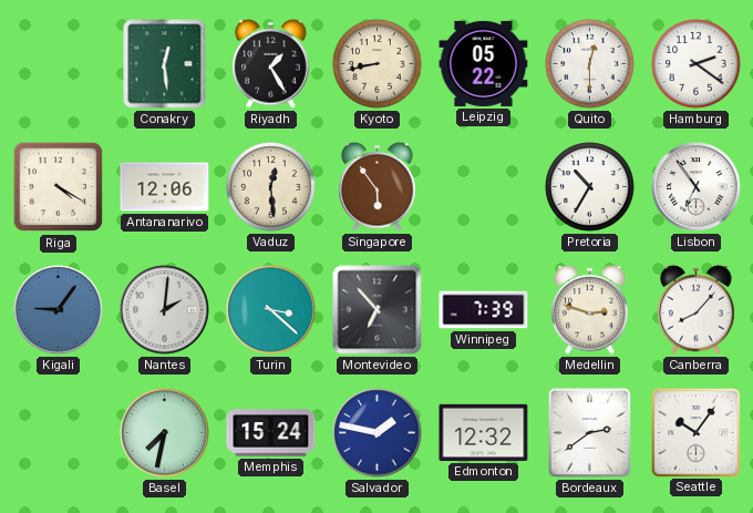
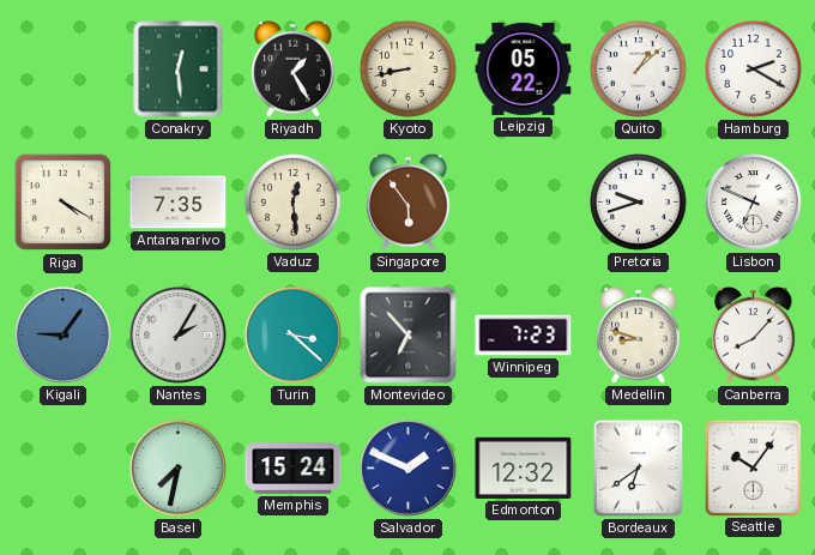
Quito: 12:30 -> 1:08
Hamburg: 2:21 -> 2:20
Antananarivo: 12:06 -> 7:35
Pretoria: 10:35 -> 9:42
Lisbon: 6:54 -> 6:49
Nantes: 2:01 -> 2:05
Winnipeg: 7:39 -> 7:23
Medellin: 2:48 -> 8:48
Salvador: 1:47 -> 1:49
Bordeaux: 2:39 -> 6:39
